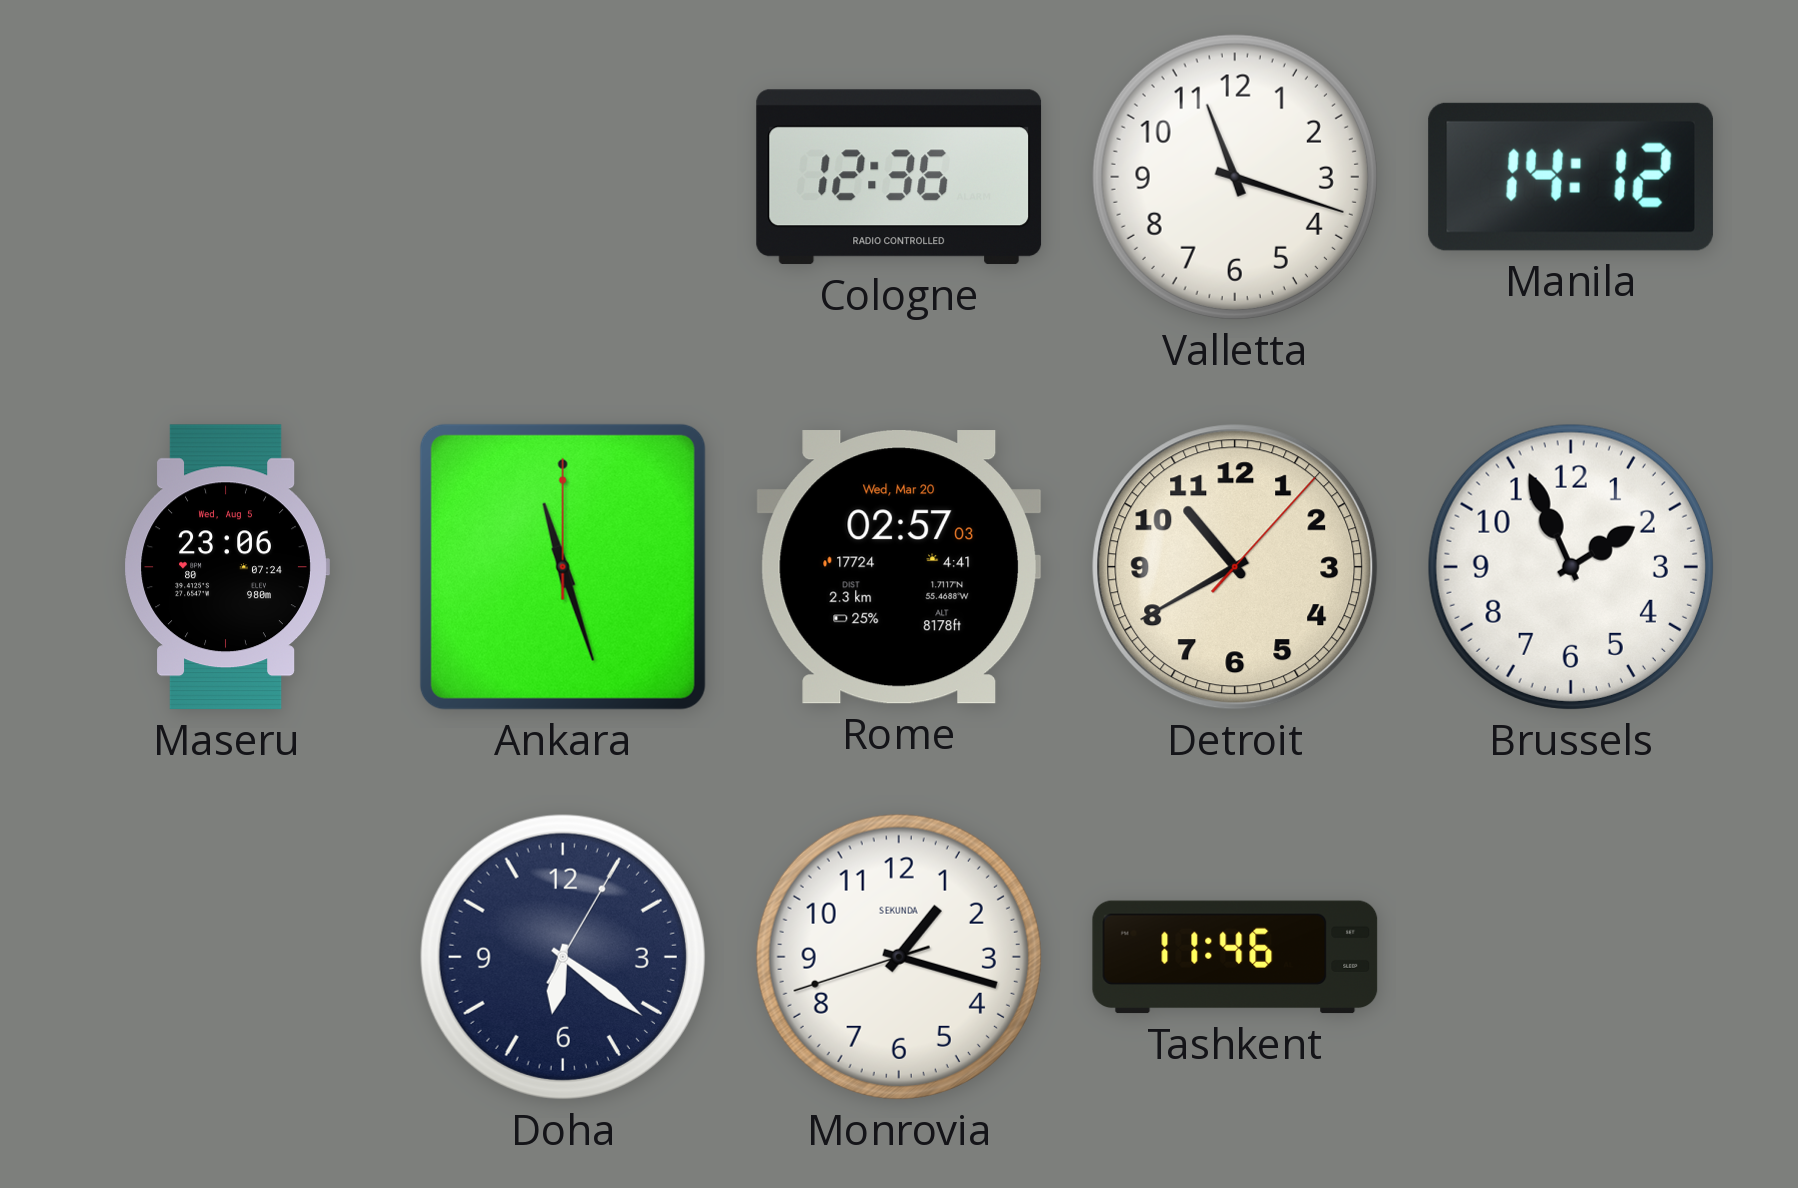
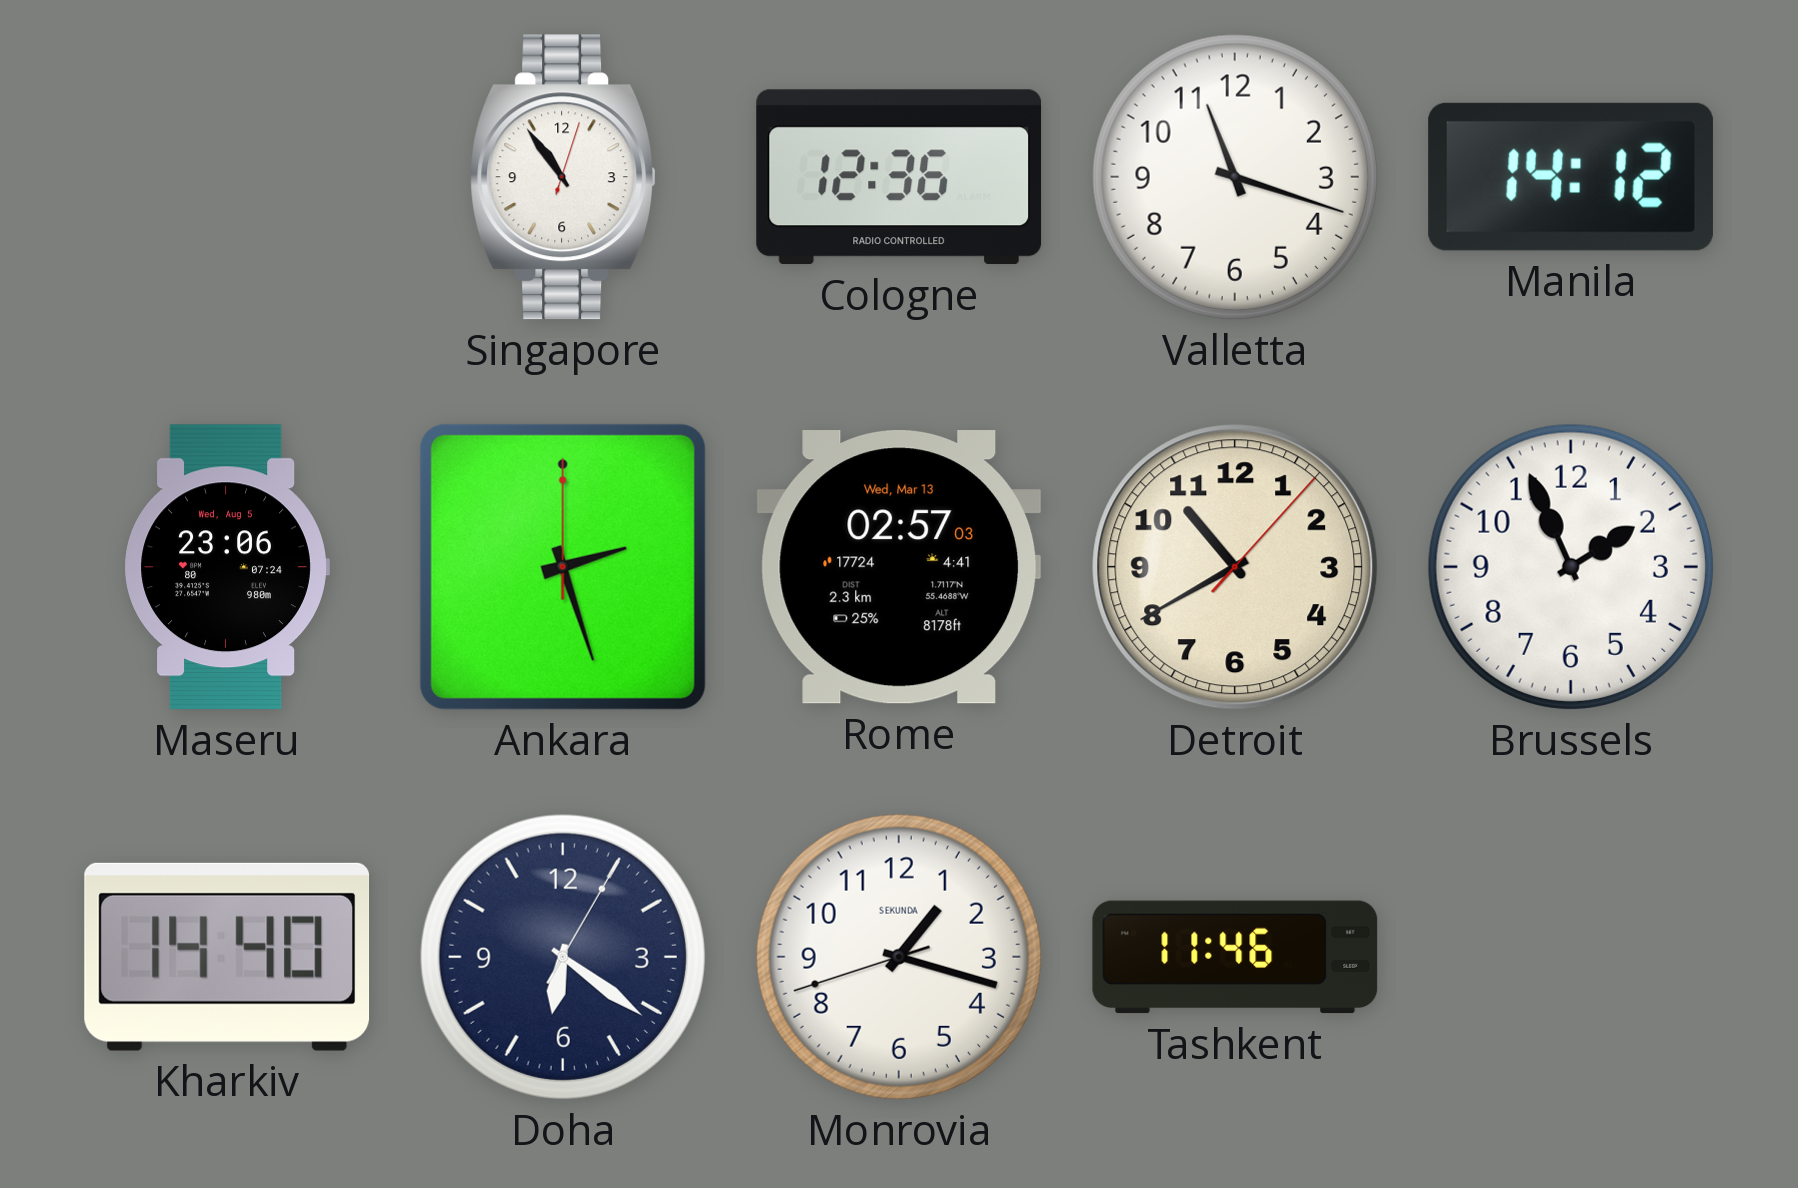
Singapore: none -> 10:54
Ankara: 11:27 -> 2:27
Rome date: Wed, Mar 20 -> Wed, Mar 13
Kharkiv: none -> 14:40
